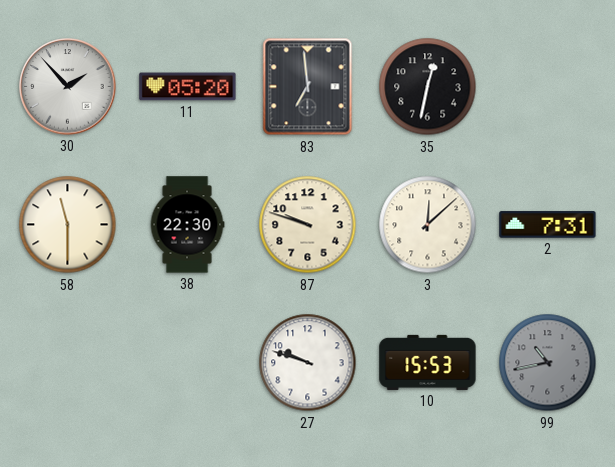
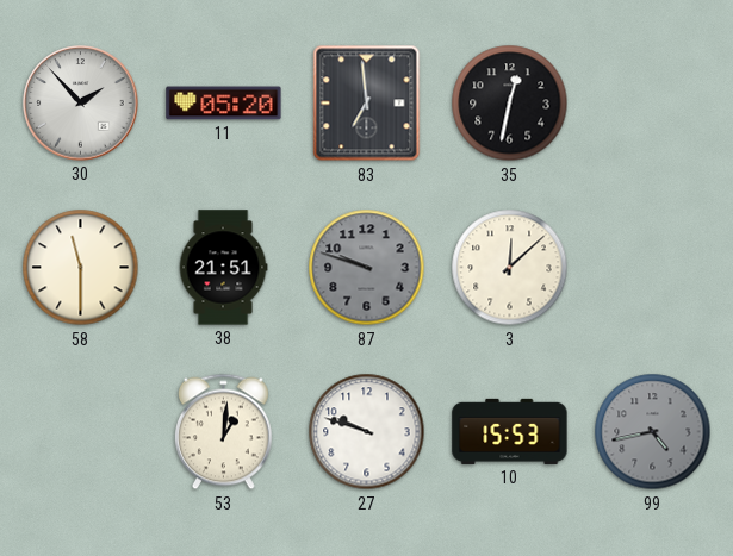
38: 22:30 -> 21:51
87 dial: cream -> grey
2: 7:31 -> none
53: none -> 1:01
99: 10:43 -> 4:43
